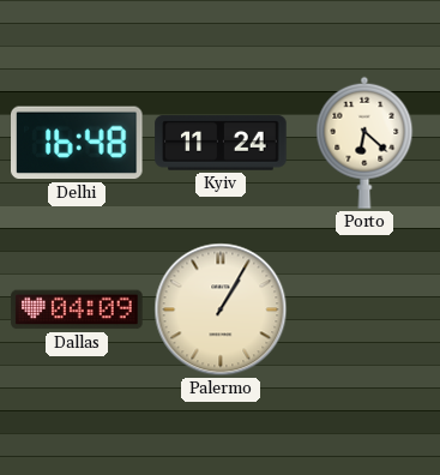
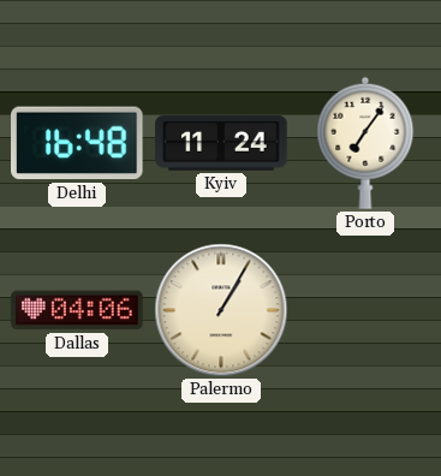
Porto: 6:22 -> 7:06
Dallas: 04:09 -> 04:06
